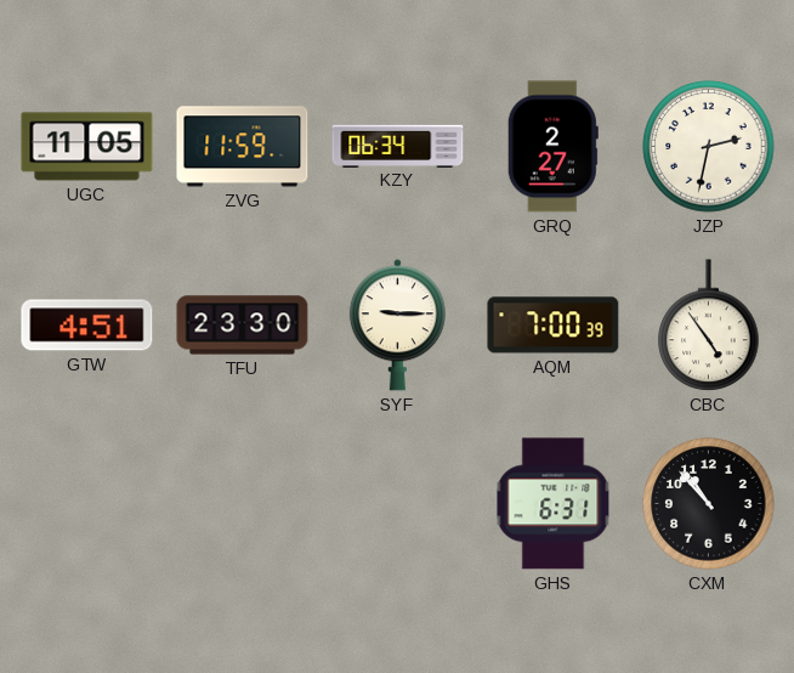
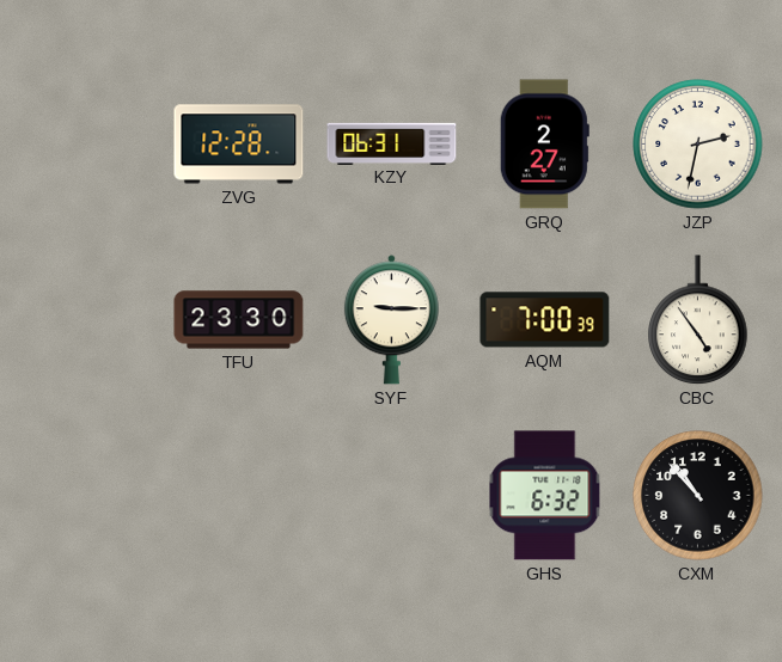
UGC: 11:05 -> none
ZVG: 11:59 -> 12:28
KZY: 06:34 -> 06:31
GTW: 4:51 -> none
GHS: 6:31 -> 6:32
